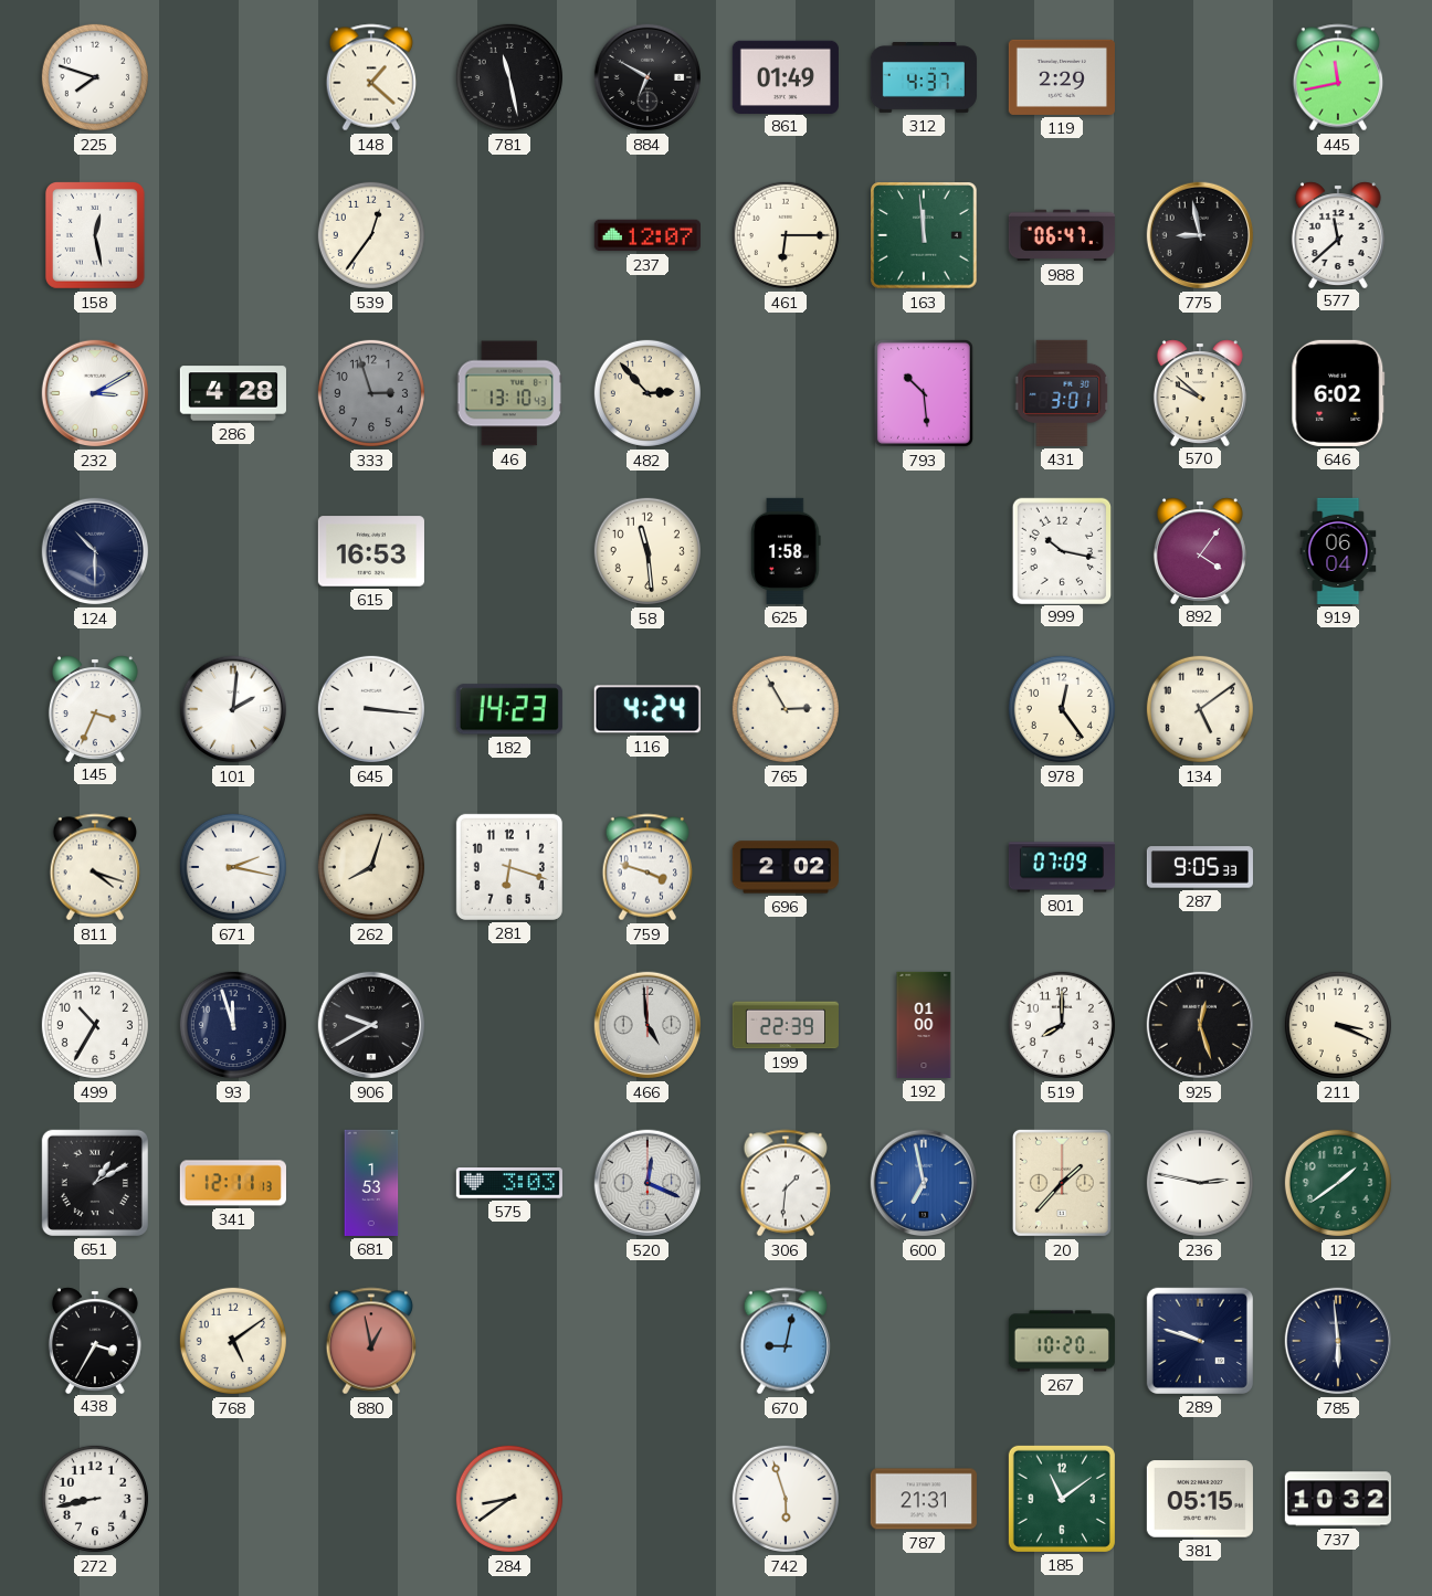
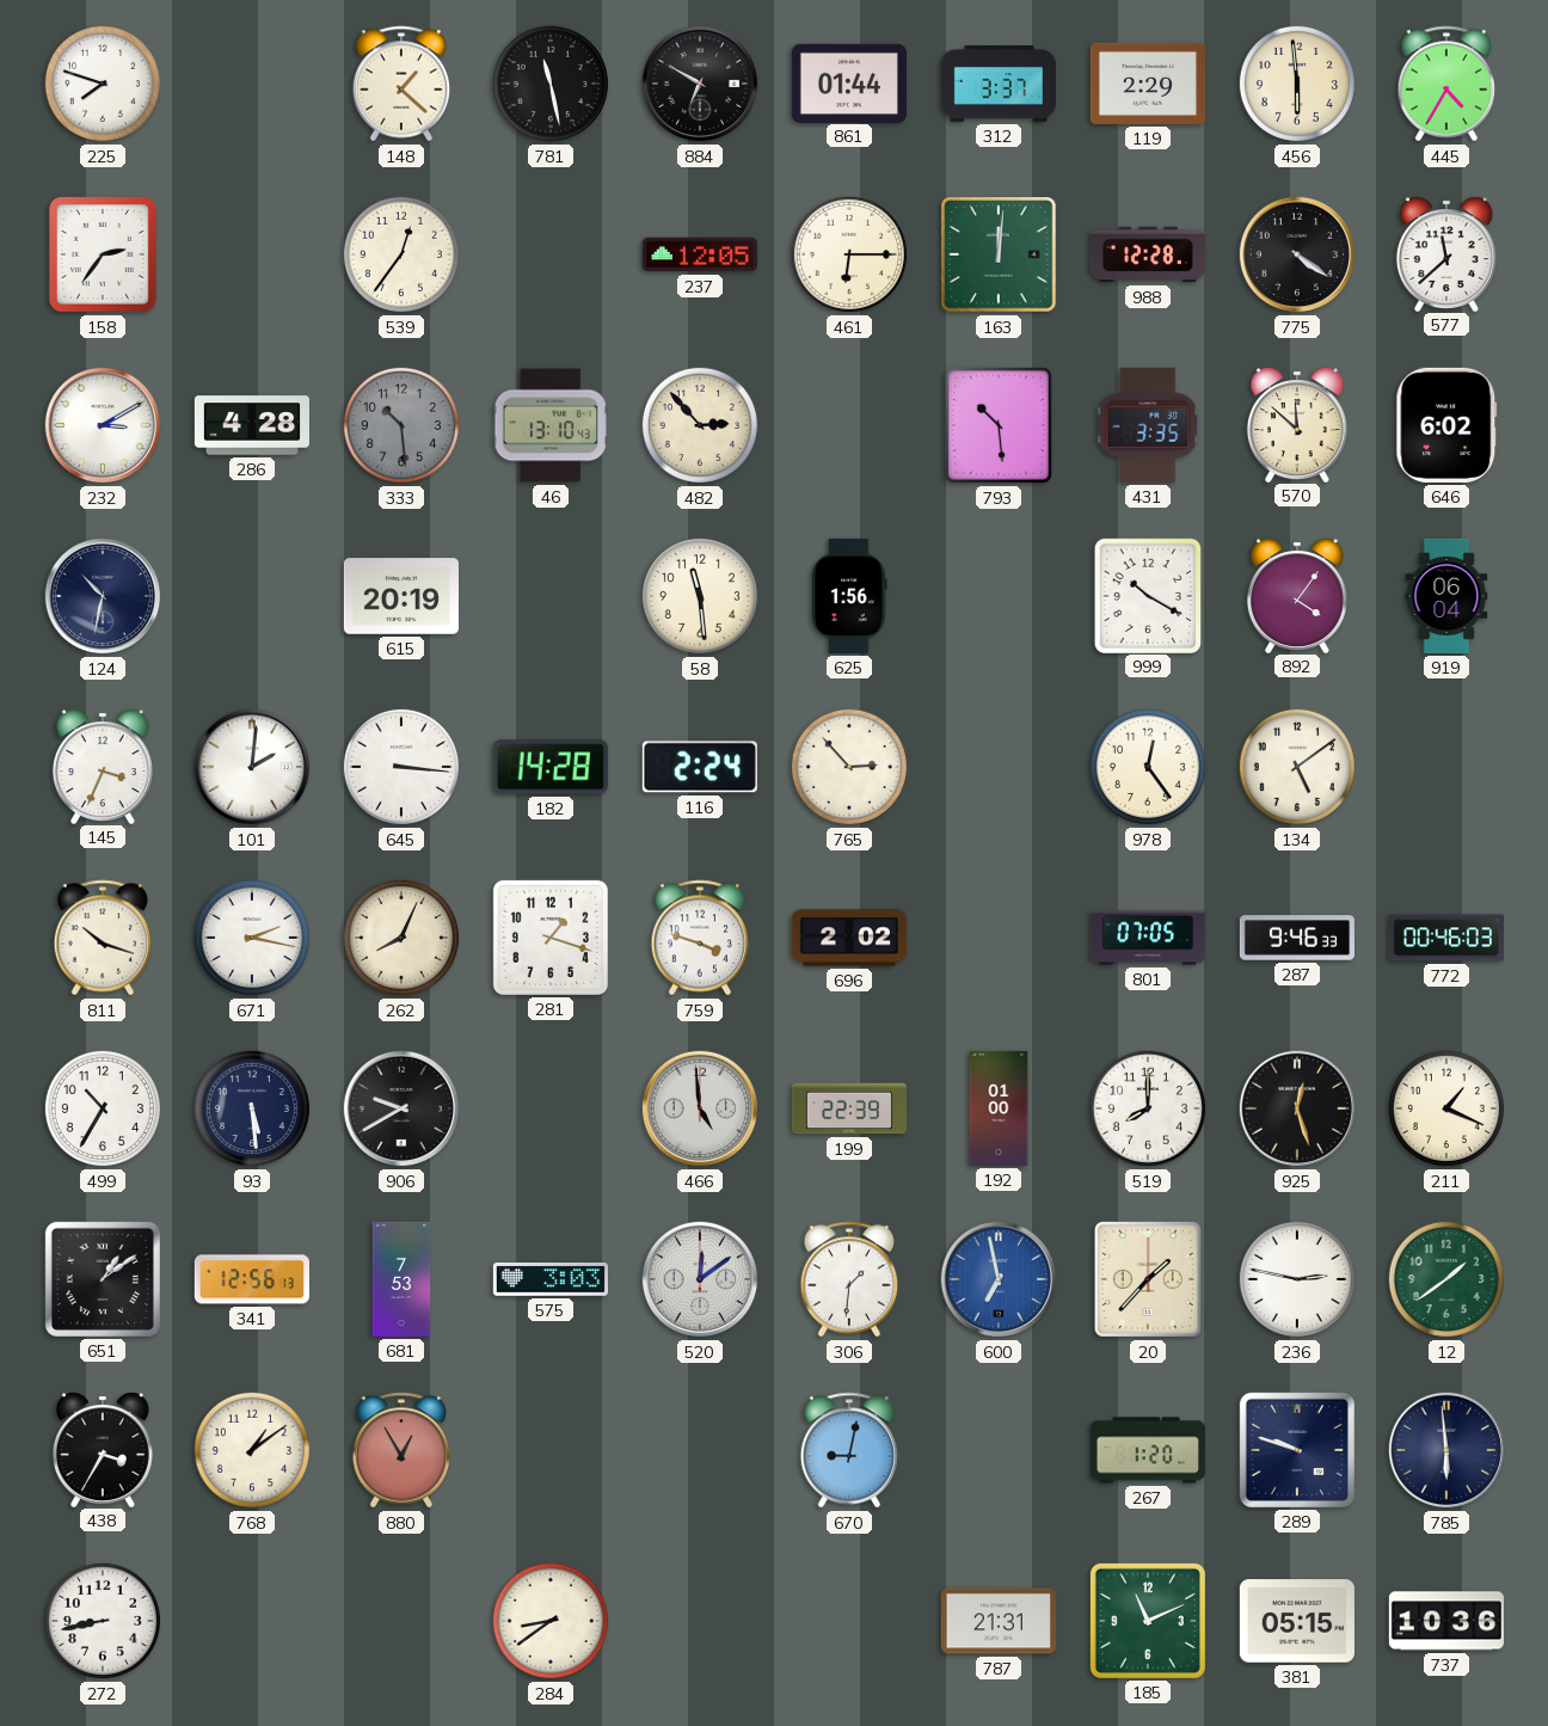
861: 01:49 -> 01:44
312: 4:37 -> 3:37
456: none -> 5:59
445: 11:43 -> 4:35
158: 12:28 -> 2:36
237: 12:07 -> 12:05
163: 11:59 -> 12:01
988: 06:47 -> 12:28
775: 8:58 -> 4:21
333: 2:57 -> 10:29
431: 3:01 -> 3:35
570: 9:52 -> 11:52
124: 10:30 -> 10:32
615: 16:53 -> 20:19
625: 1:58 -> 1:56
999: 10:17 -> 10:20
182: 14:23 -> 14:28
116: 4:24 -> 2:24
765: 2:55 -> 2:53
811: 4:18 -> 10:18
262: 8:03 -> 8:04
281: 6:18 -> 1:18
801: 07:09 -> 07:05
287: 9:05 -> 9:46
772: none -> 00:46
93: 11:57 -> 5:29
211: 3:19 -> 1:19
651: 1:10 -> 1:09
341: 12:11 -> 12:56
681: 1:53 -> 7:53
520: 12:19 -> 12:09
768: 5:09 -> 1:09
880: 12:58 -> 12:55
267: 10:20 -> 1:20
742: 5:57 -> none
185: 11:09 -> 11:11
737: 10:32 -> 10:36
